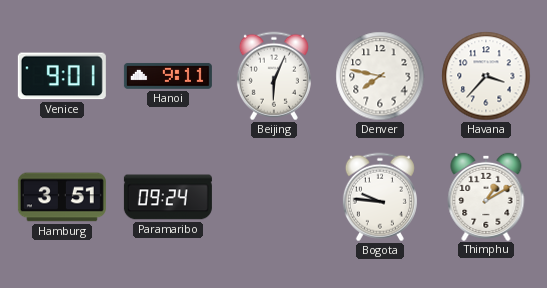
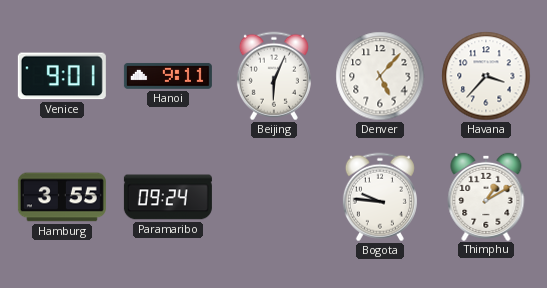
Denver: 7:47 -> 5:07
Hamburg: 3:51 -> 3:55
